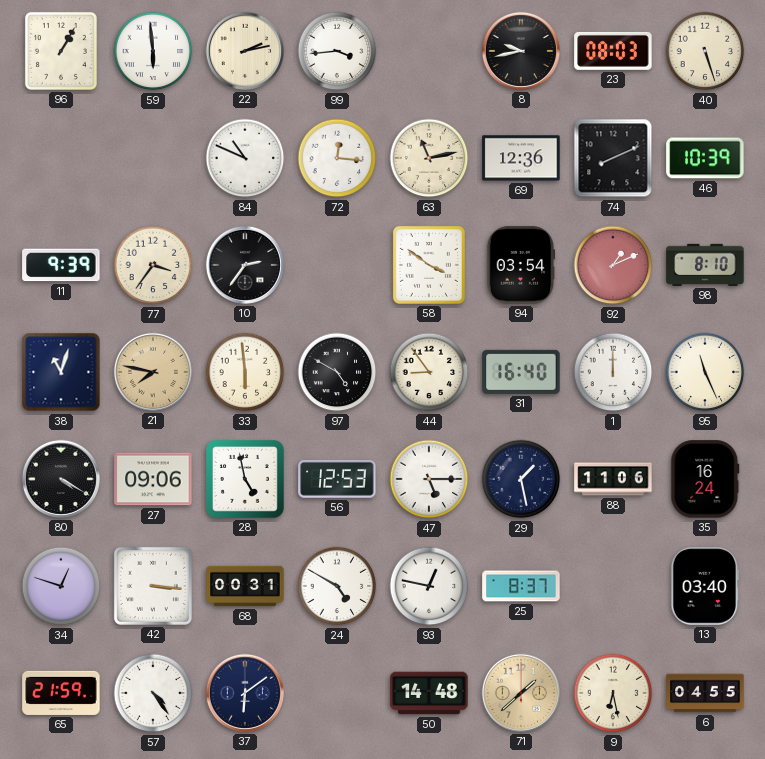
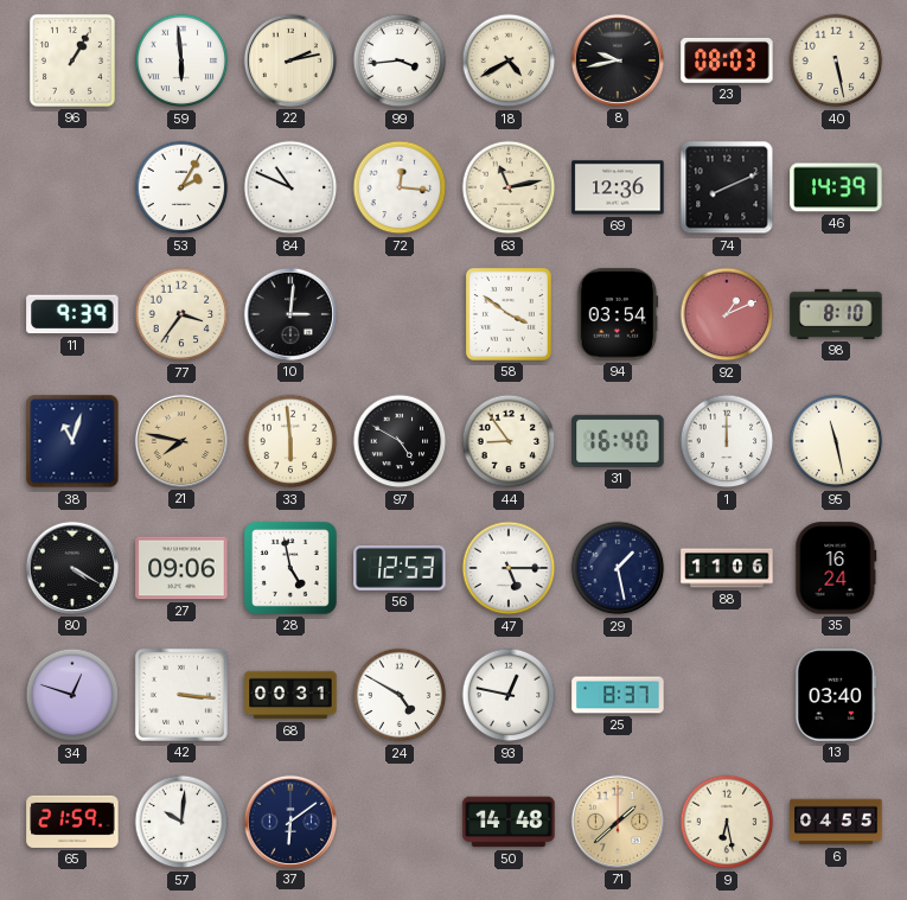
18: none -> 4:40
40: 5:27 -> 5:28
53: none -> 2:05
46: 10:39 -> 14:39
10: 2:36 -> 3:01
95: 11:26 -> 11:28
57: 4:24 -> 10:01
